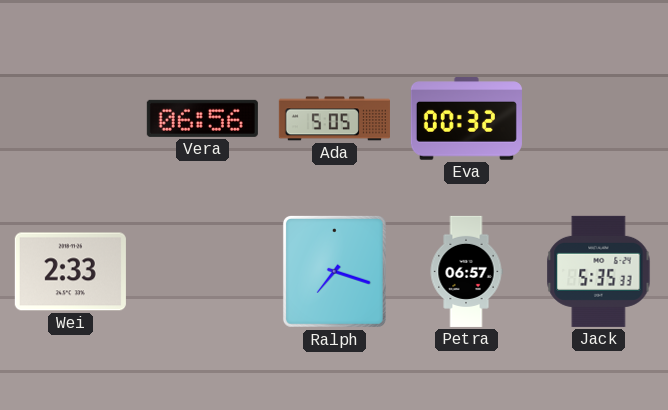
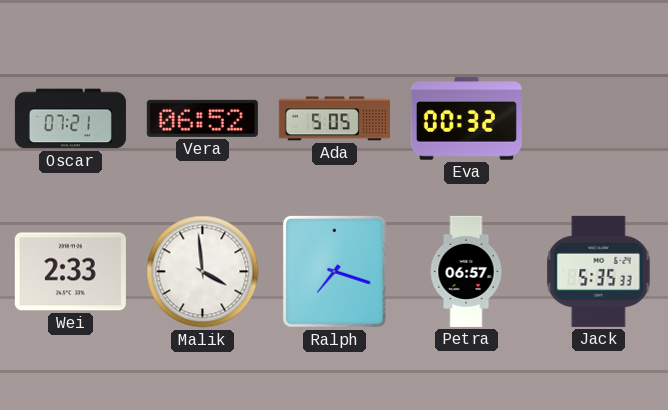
Oscar: none -> 07:21
Vera: 06:56 -> 06:52
Malik: none -> 3:59
